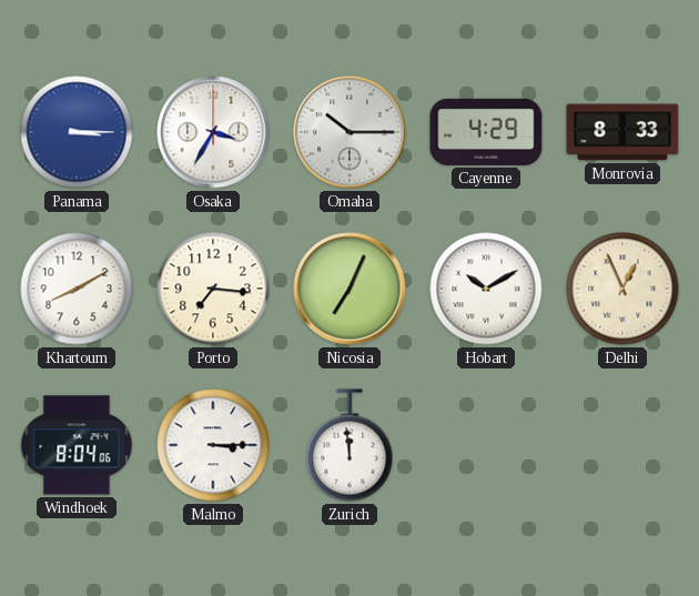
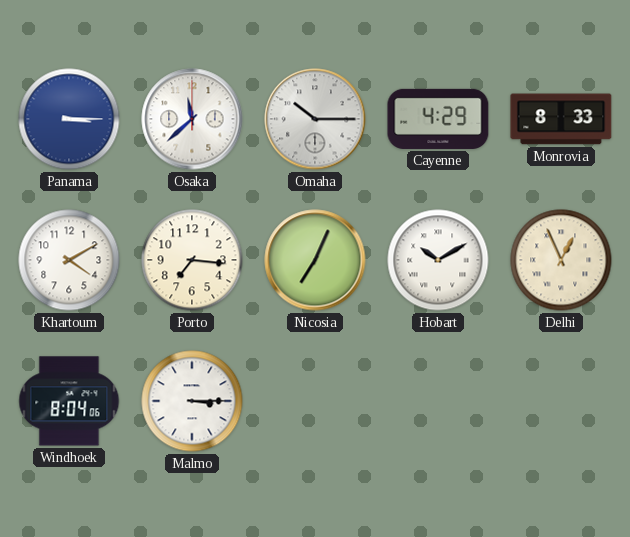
Osaka: 3:35 -> 11:38
Khartoum: 8:10 -> 4:10
Zurich: 11:59 -> none
